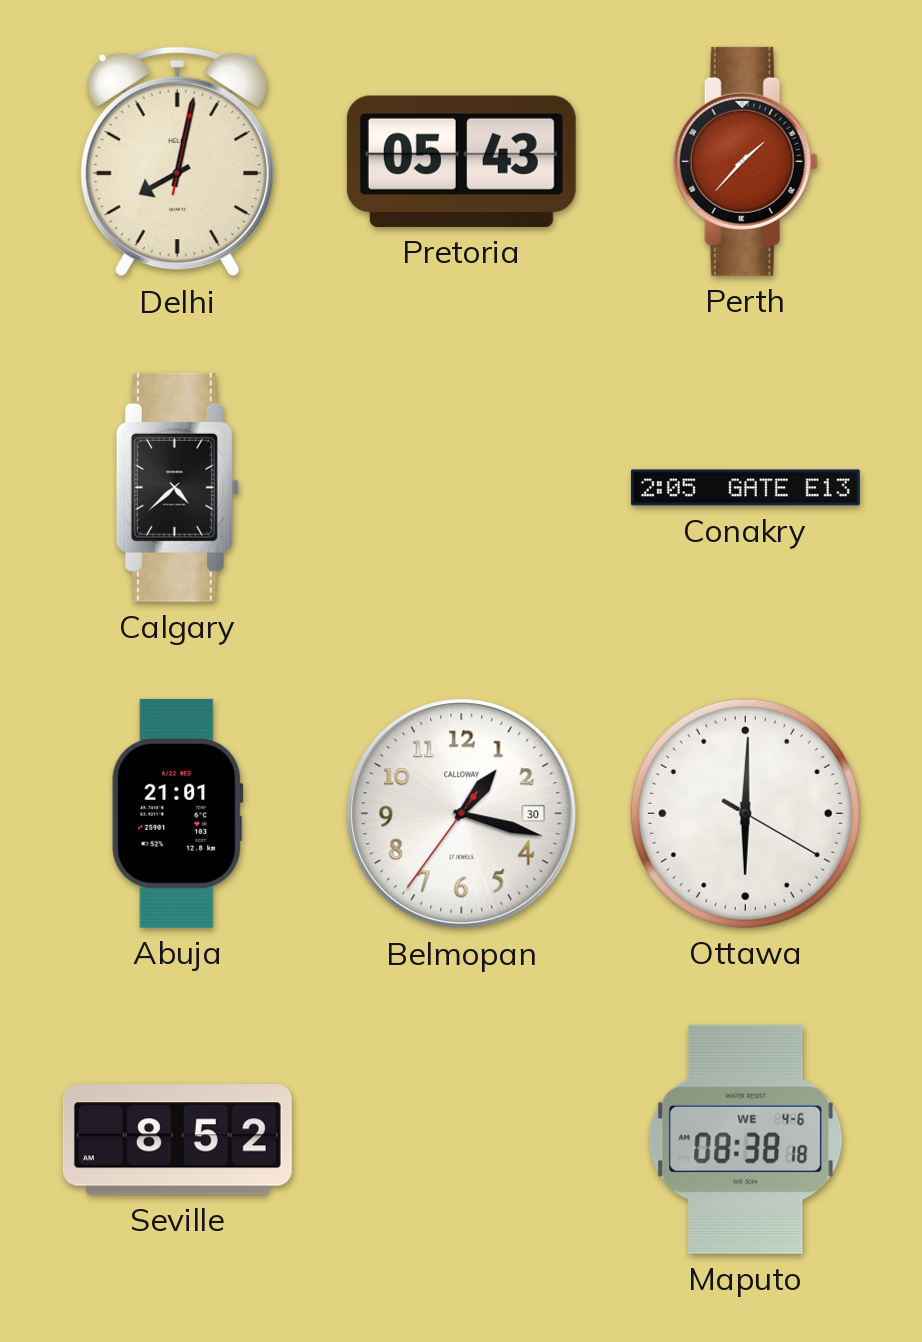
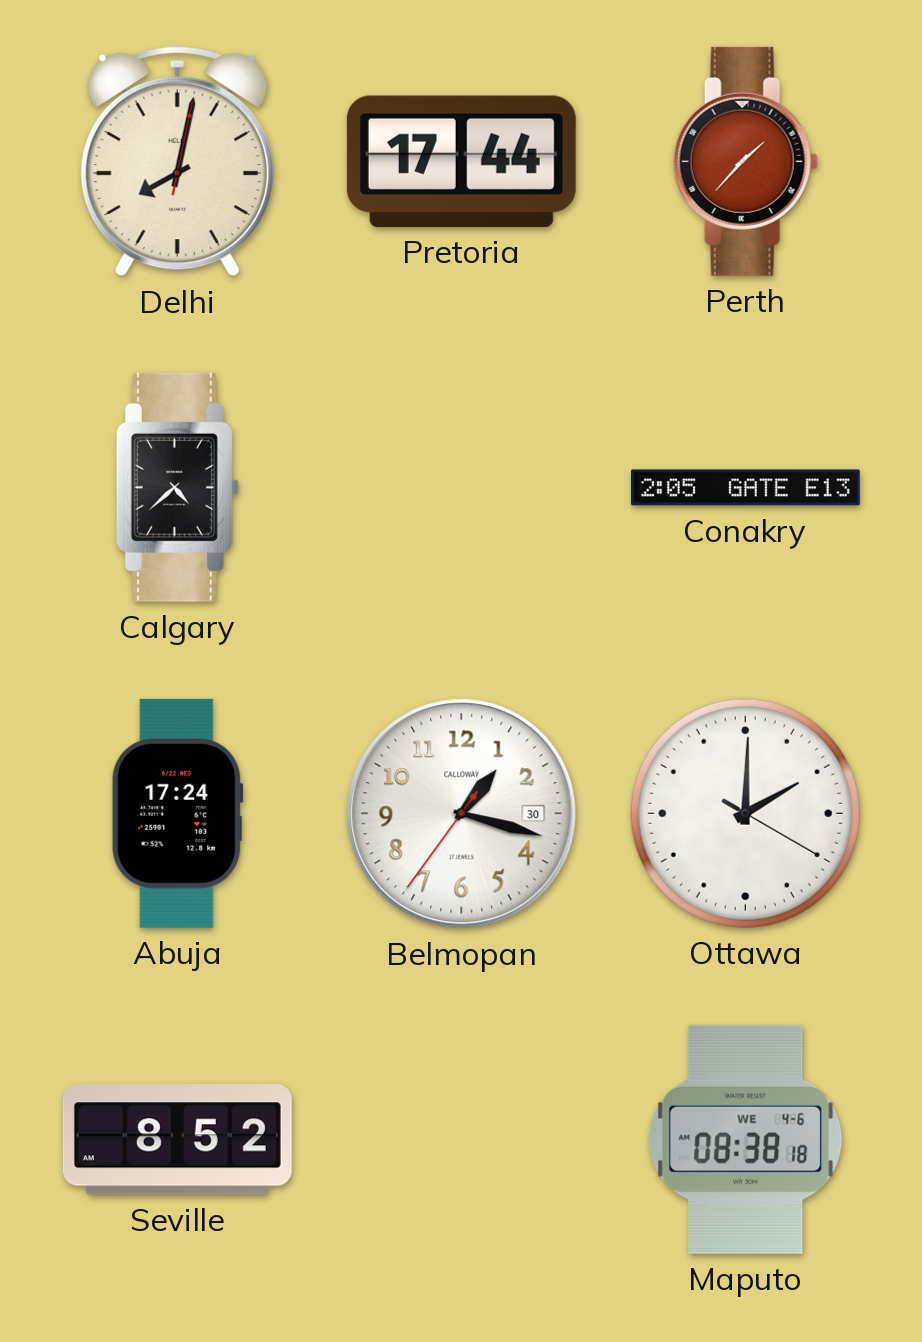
Pretoria: 05:43 -> 17:44
Abuja: 21:01 -> 17:24
Ottawa: 6:00 -> 2:00
